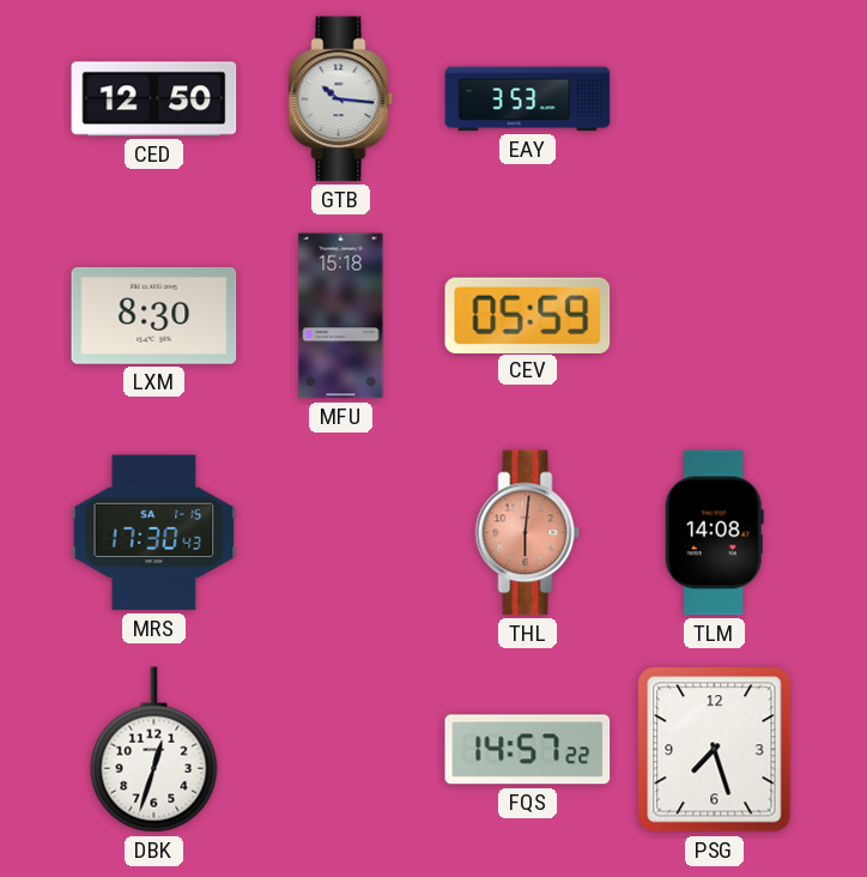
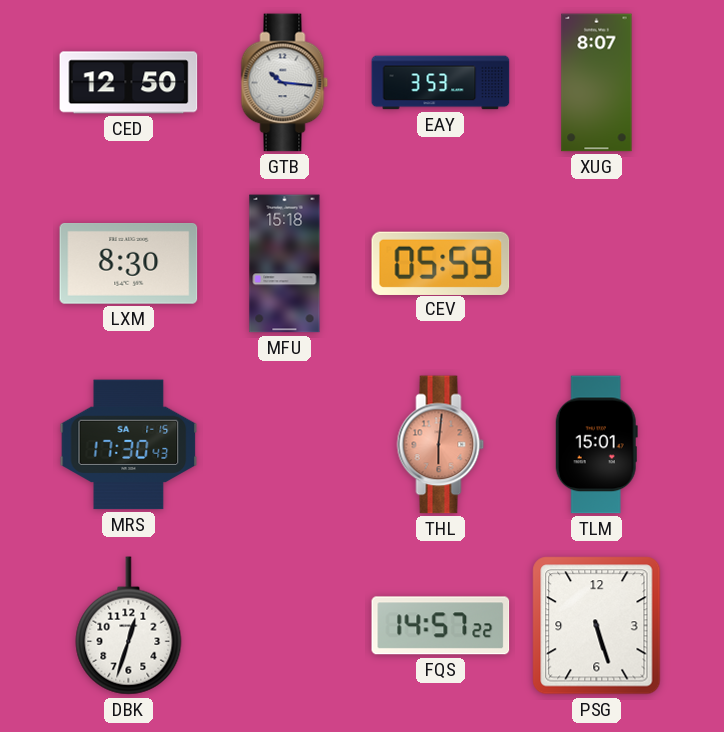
XUG: none -> 8:07
TLM: 14:08 -> 15:01
PSG: 7:27 -> 5:27
